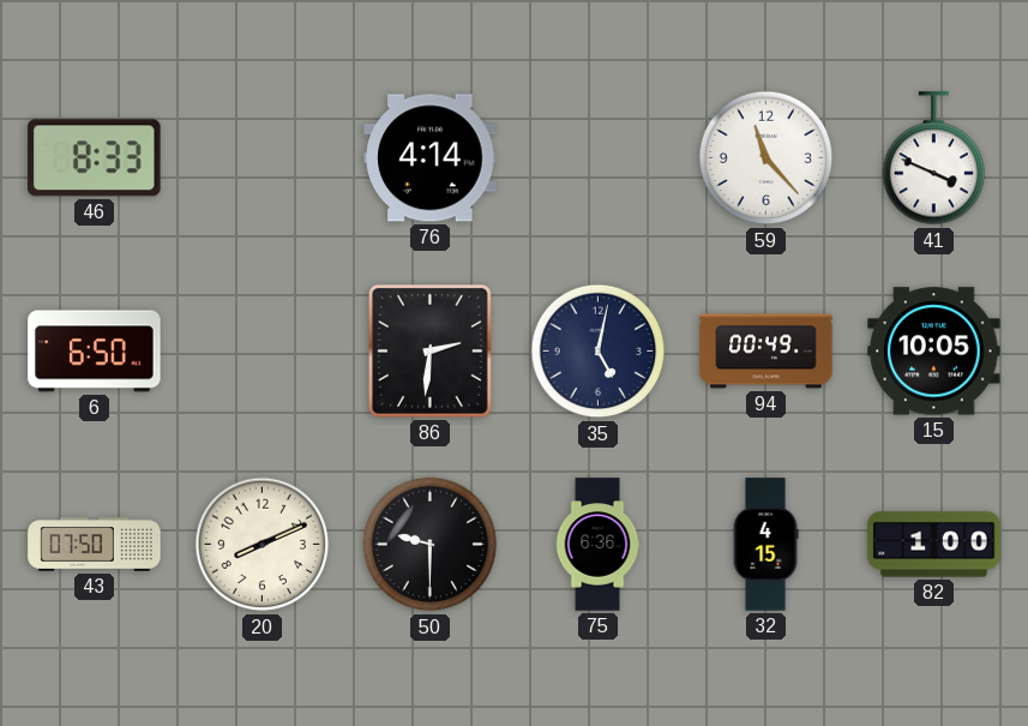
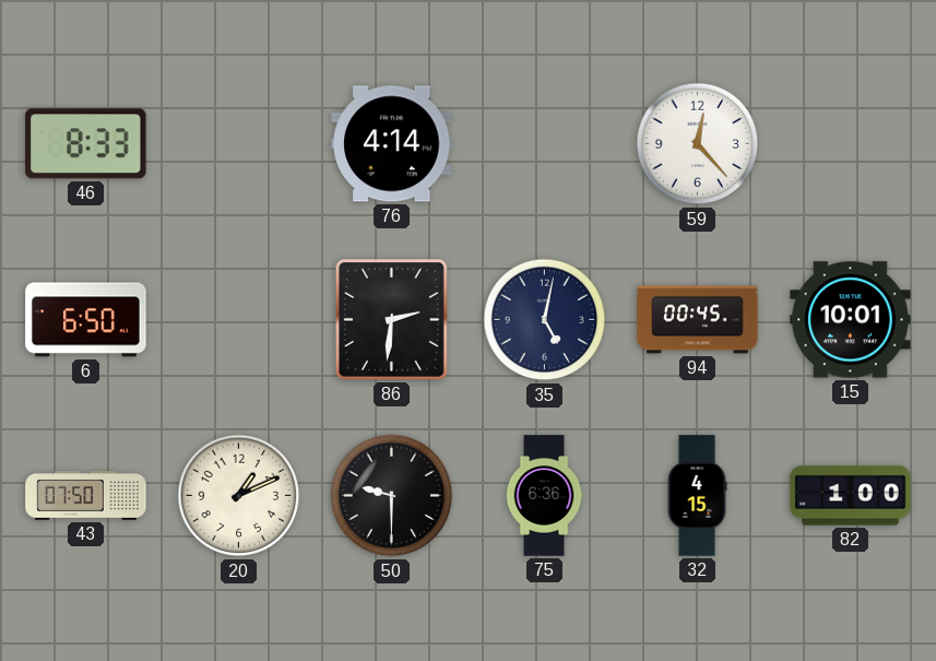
59: 11:23 -> 12:23
41: 3:49 -> none
94: 00:49 -> 00:45
15: 10:05 -> 10:01
20: 8:11 -> 1:11
